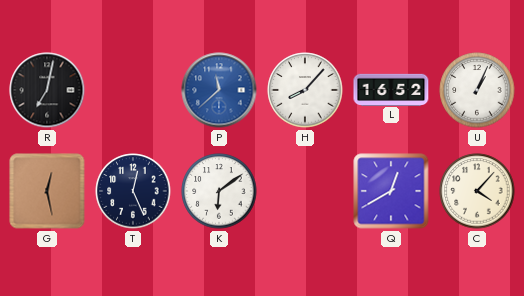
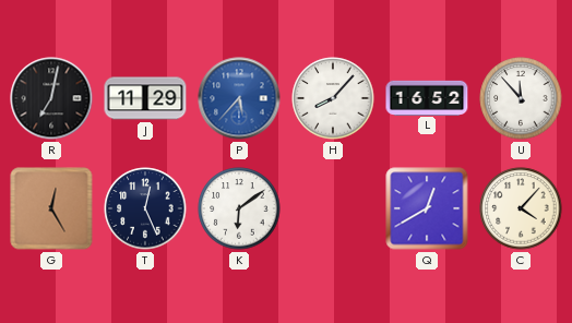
J: none -> 11:29
P: 11:38 -> 5:37
U: 1:04 -> 11:53
G: 12:28 -> 12:25
